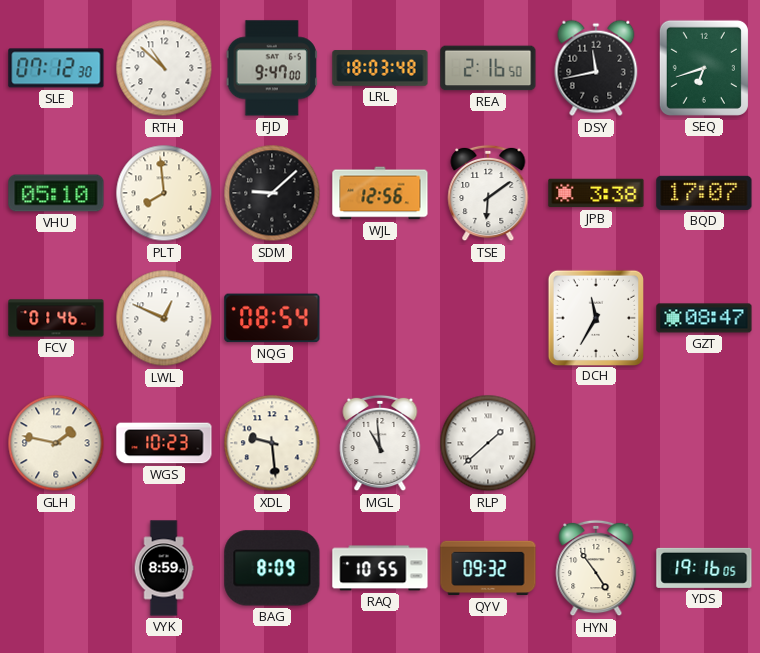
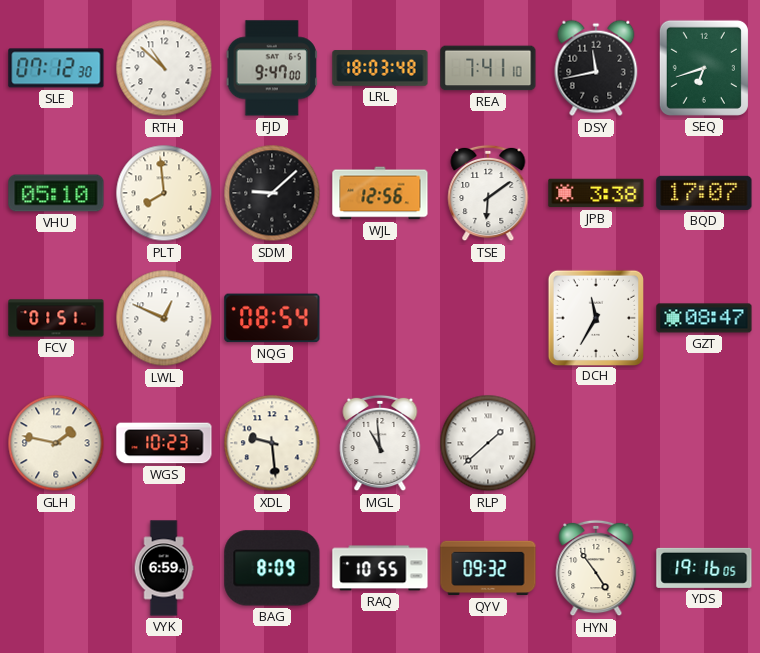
REA: 2:16 -> 7:41
FCV: 01:46 -> 01:51
VYK: 8:59 -> 6:59
